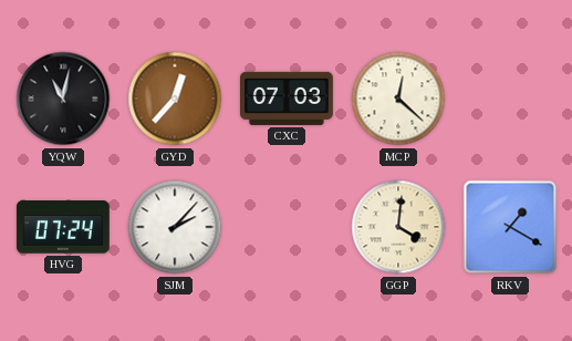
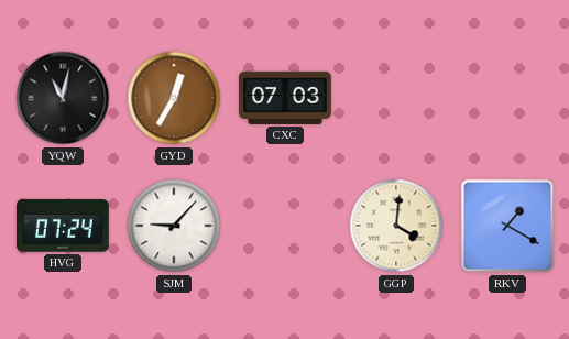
GYD: 12:37 -> 12:35
MCP: 12:22 -> none
SJM: 2:07 -> 9:07
